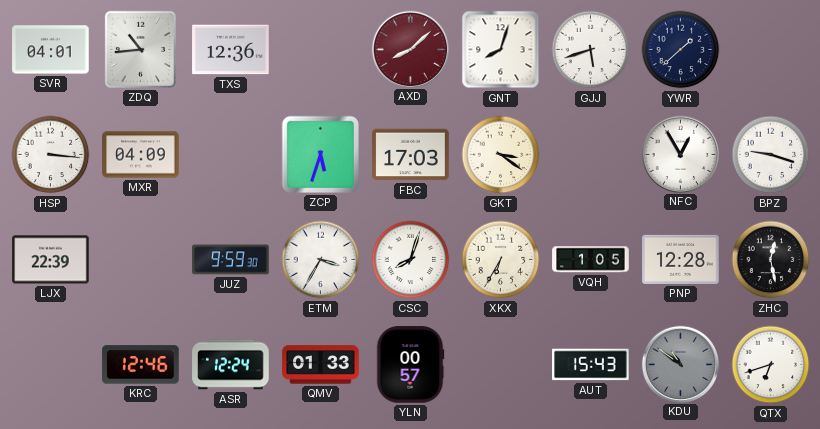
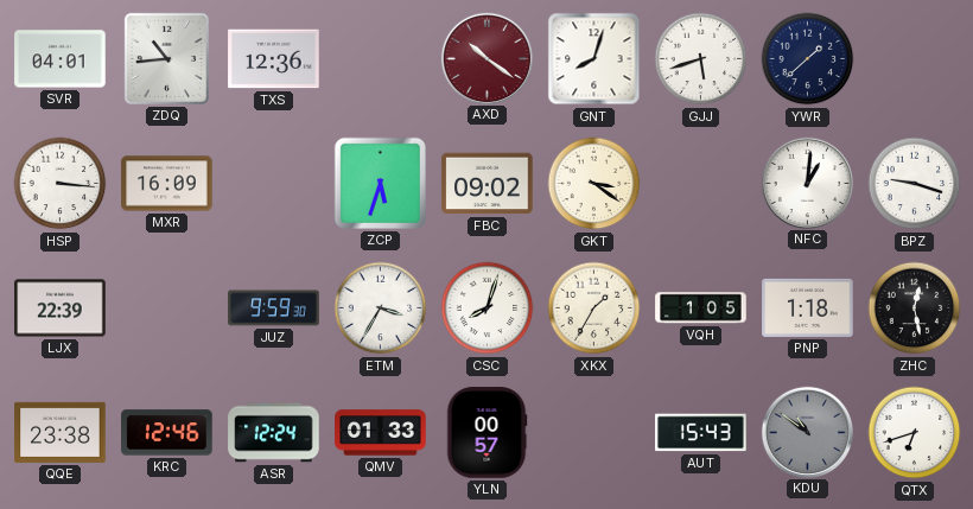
AXD: 8:08 -> 10:21
MXR: 04:09 -> 16:09
FBC: 17:03 -> 09:02
NFC: 12:55 -> 1:01
XKX: 6:35 -> 1:35
PNP: 12:28 -> 1:18
QQE: none -> 23:38
